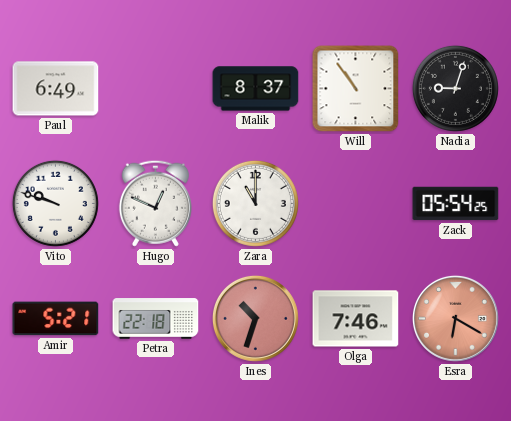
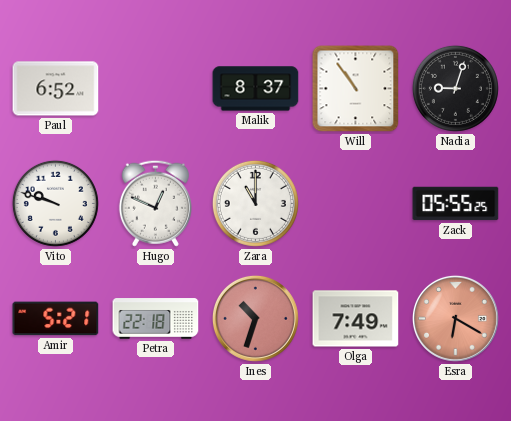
Paul: 6:49 -> 6:52
Zack: 05:54 -> 05:55
Olga: 7:46 -> 7:49
